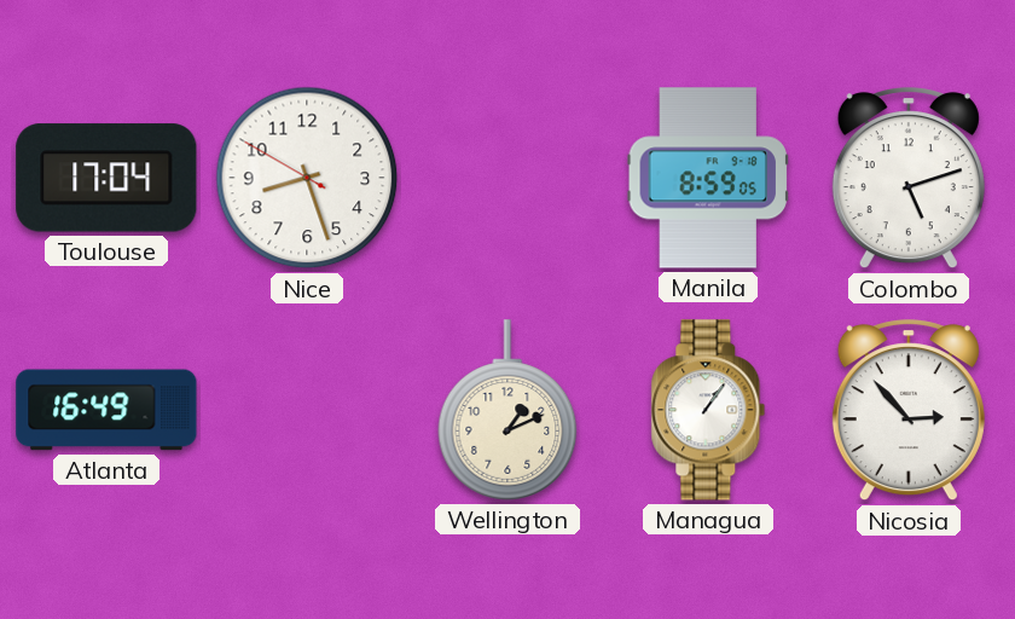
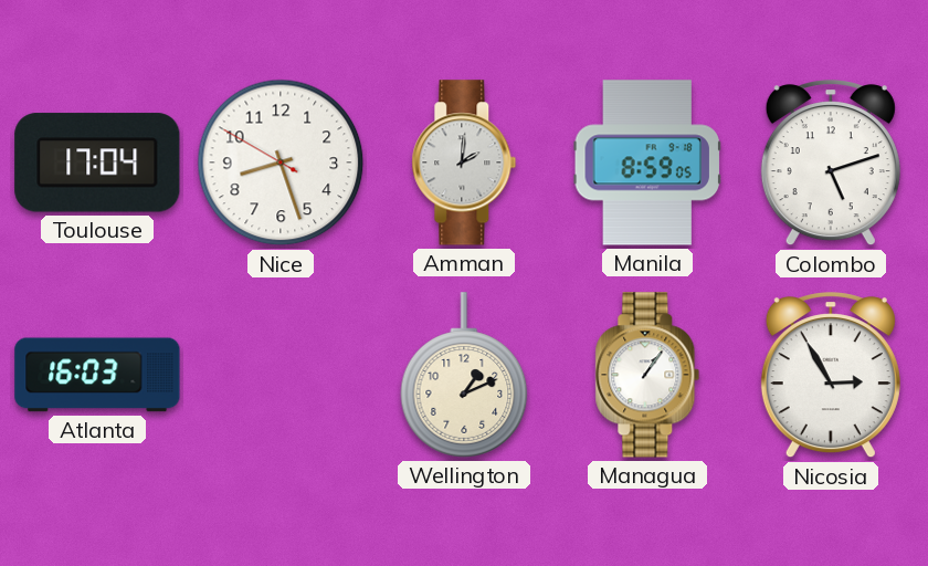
Amman: none -> 2:01
Atlanta: 16:49 -> 16:03
Nicosia: 2:53 -> 2:55
